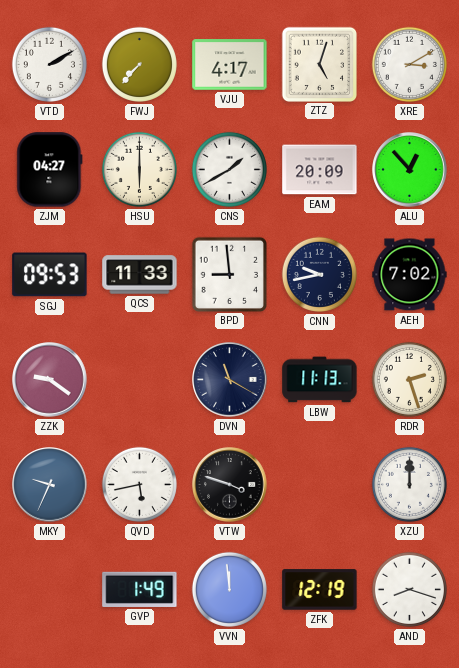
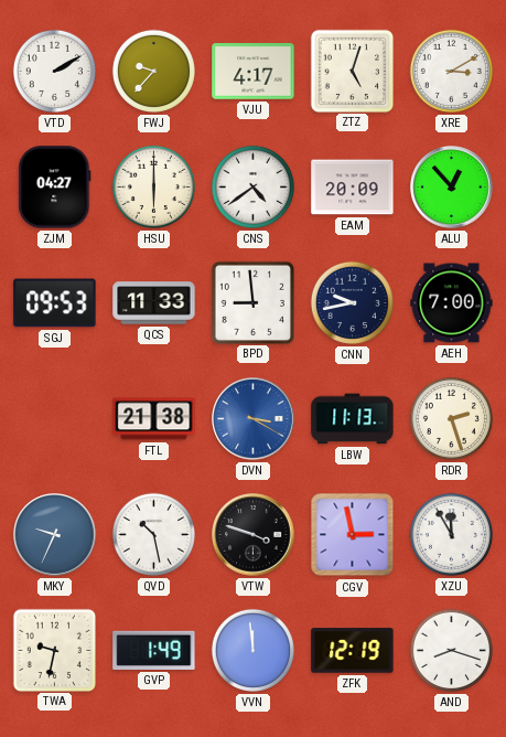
FWJ: 7:37 -> 9:37
CNS: 1:40 -> 4:39
AEH: 7:02 -> 7:00
ZZK: 9:21 -> none
FTL: none -> 21:38
DVN: 11:20 -> 3:20
DVN dial: navy -> blue
QVD: 5:43 -> 10:28
CGV: none -> 2:58
XZU: 12:00 -> 11:55
TWA: none -> 9:32
